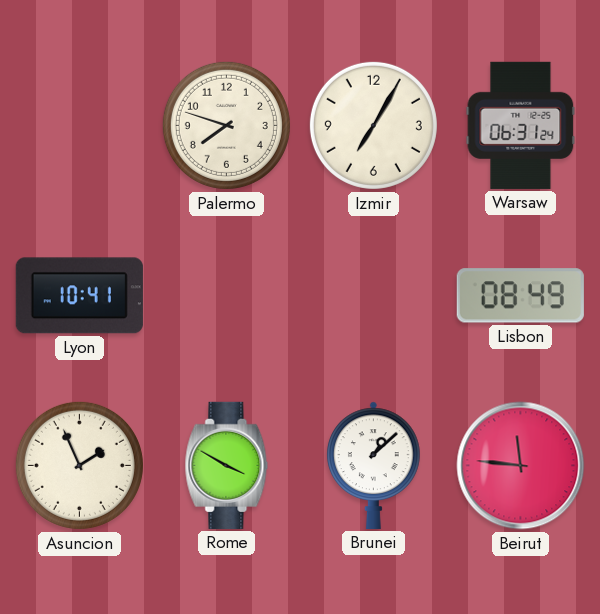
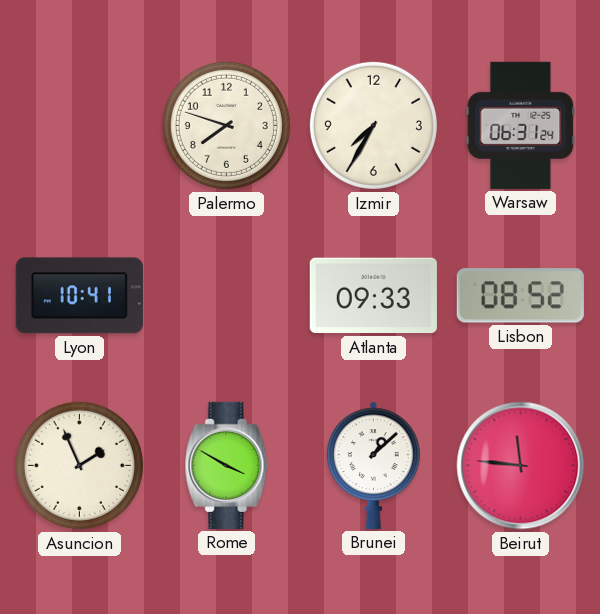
Izmir: 7:05 -> 7:35
Atlanta: none -> 09:33
Lisbon: 08:49 -> 08:52
